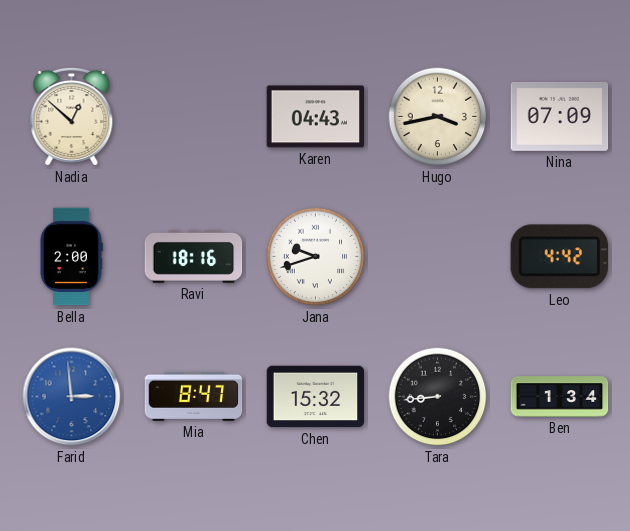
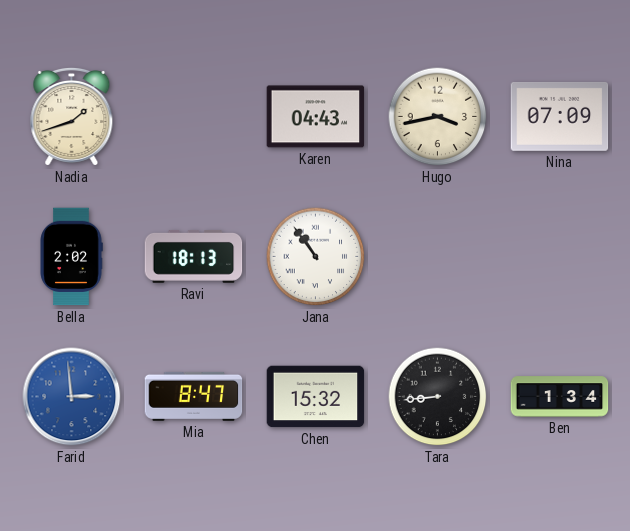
Nadia: 12:52 -> 1:42
Bella: 2:00 -> 2:02
Ravi: 18:16 -> 18:13
Jana: 9:42 -> 10:54
Leo: 4:42 -> none
